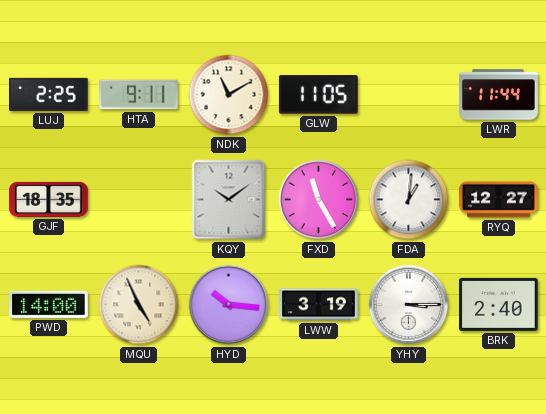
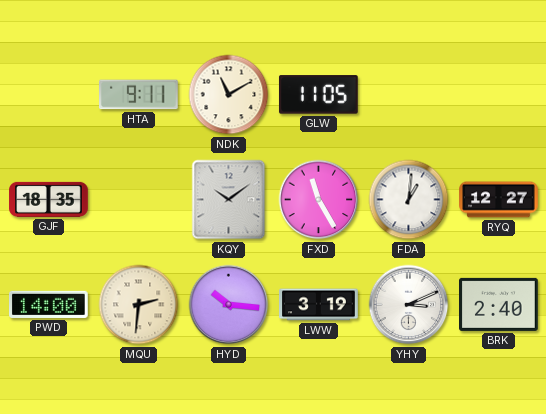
LUJ: 2:25 -> none
LWR: 11:44 -> none
MQU: 4:56 -> 2:31
YHY: 3:15 -> 3:11
